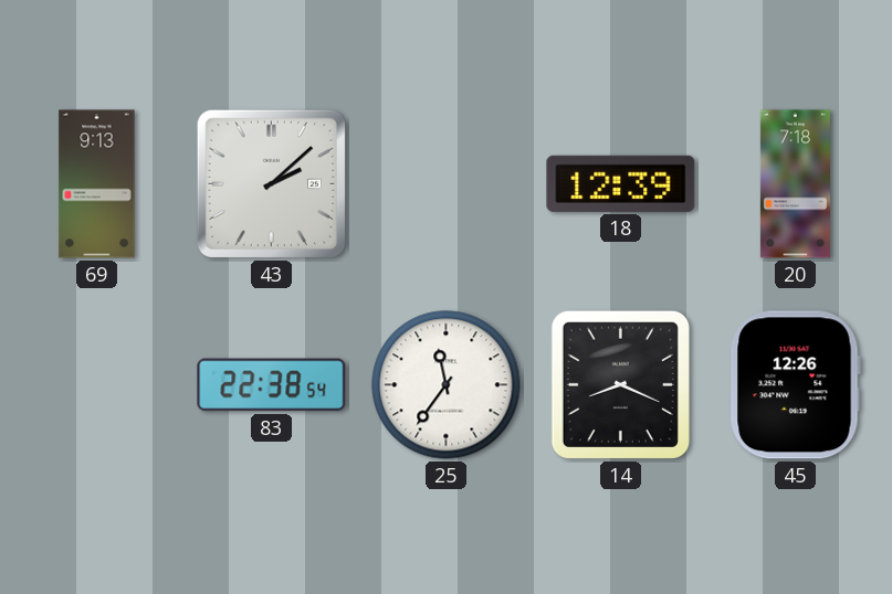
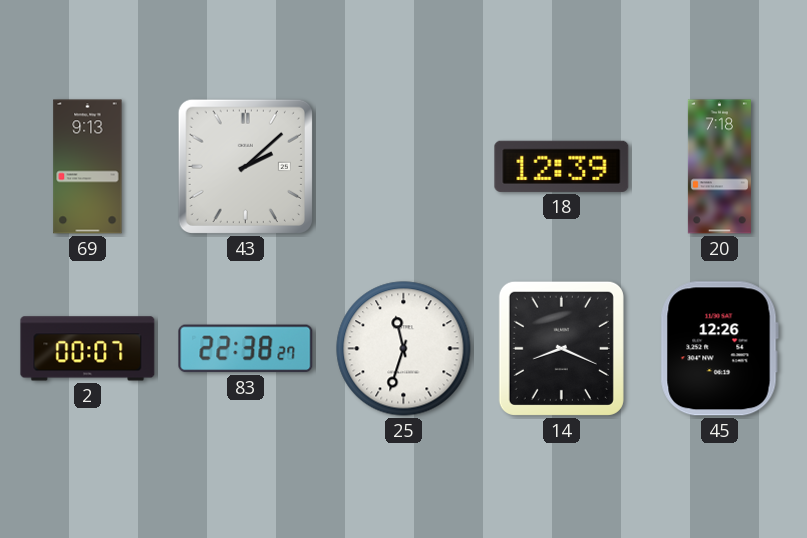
2: none -> 00:07
83: 22:38:54 -> 22:38:27
25: 11:36 -> 11:33
